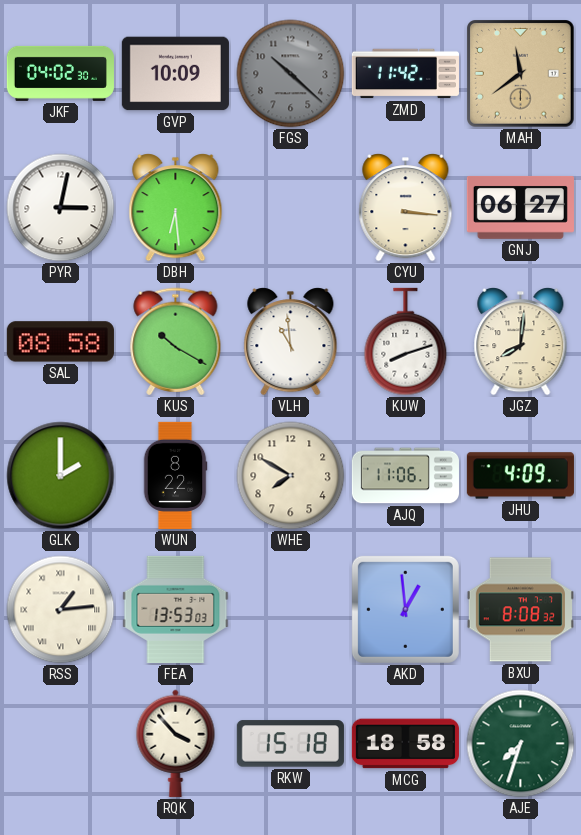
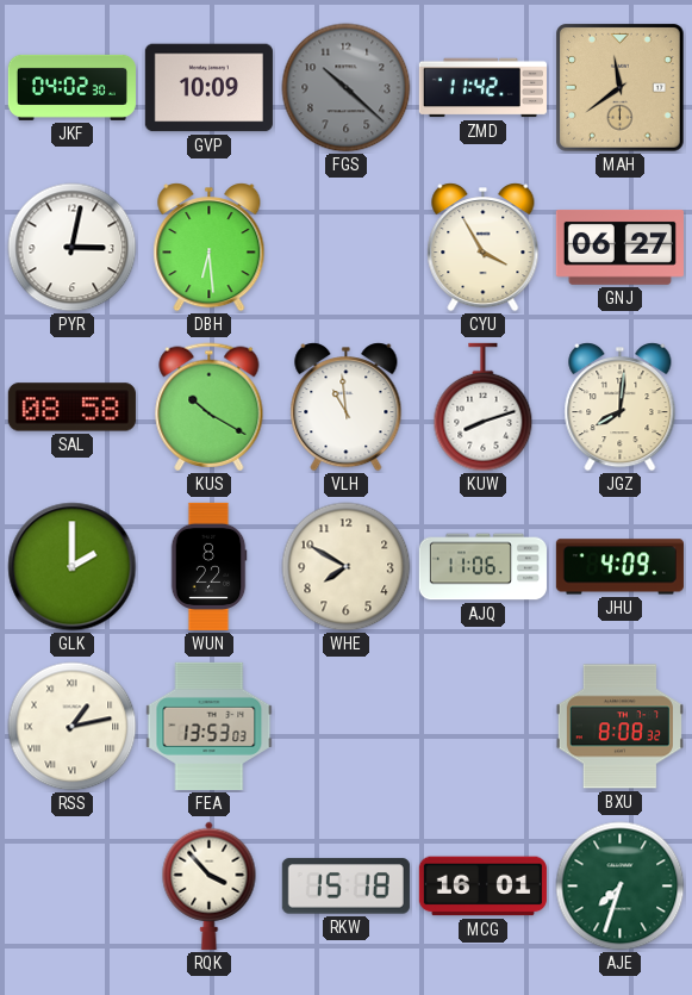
CYU: 3:16 -> 3:55
RSS: 1:14 -> 1:13
AKD: 12:59 -> none
MCG: 18:58 -> 16:01
